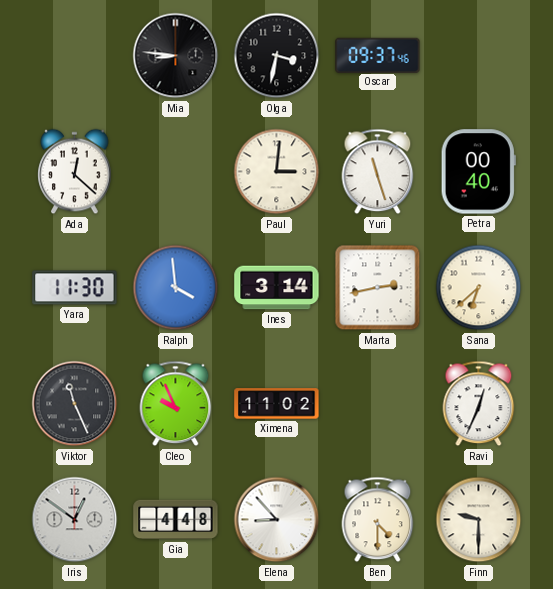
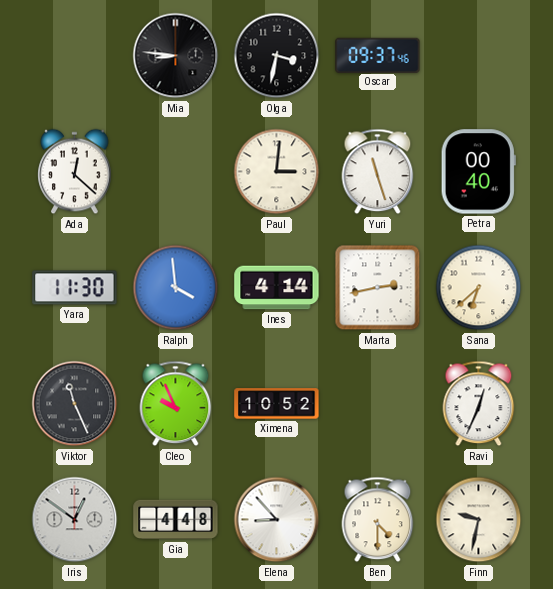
Ines: 3:14 -> 4:14
Ximena: 11:02 -> 10:52
Finn: 9:30 -> 9:32
